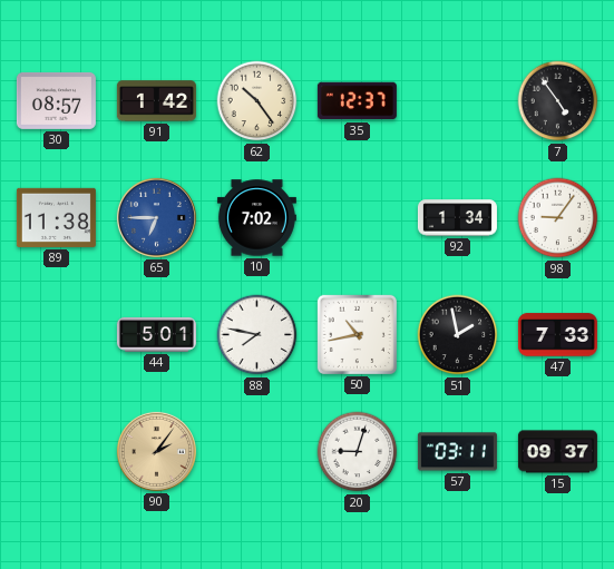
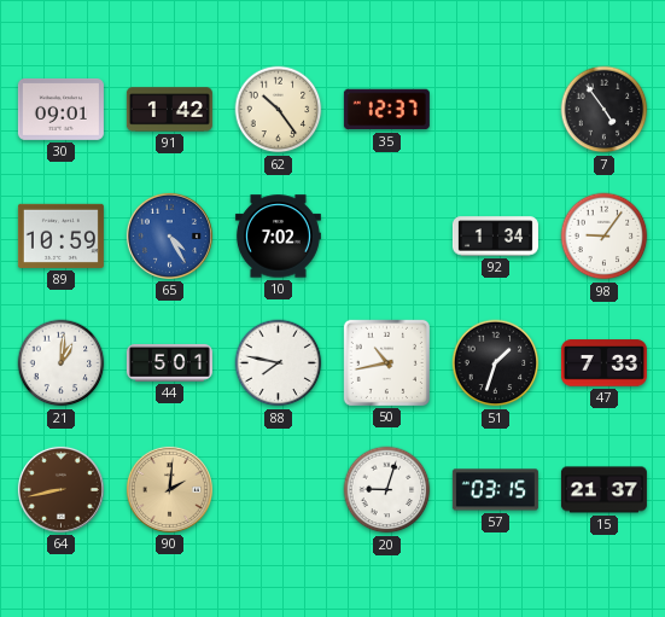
30: 08:57 -> 09:01
89: 11:38 -> 10:59
65: 6:45 -> 4:25
21: none -> 1:01
51: 1:58 -> 1:33
64: none -> 8:43
90: 2:06 -> 2:01
57: 03:11 -> 03:15
15: 09:37 -> 21:37
